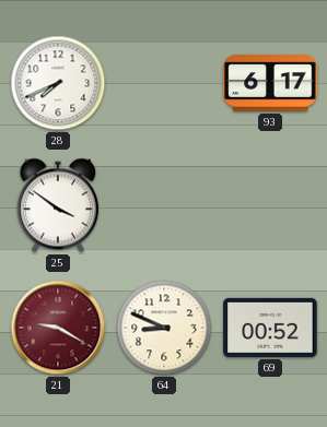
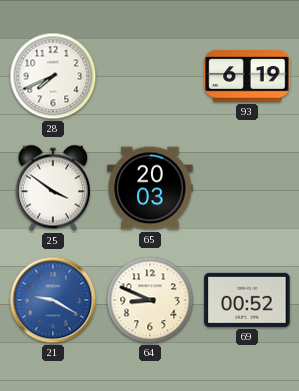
93: 6:17 -> 6:19
65: none -> 20:03
21 dial: burgundy -> blue
